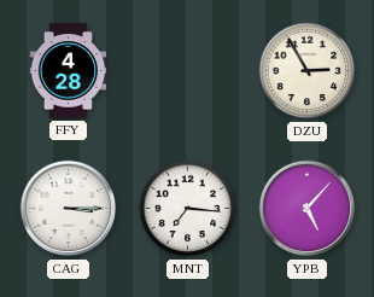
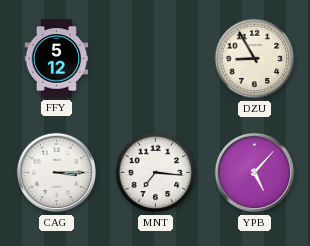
FFY: 4:28 -> 5:12
DZU: 2:55 -> 8:55
